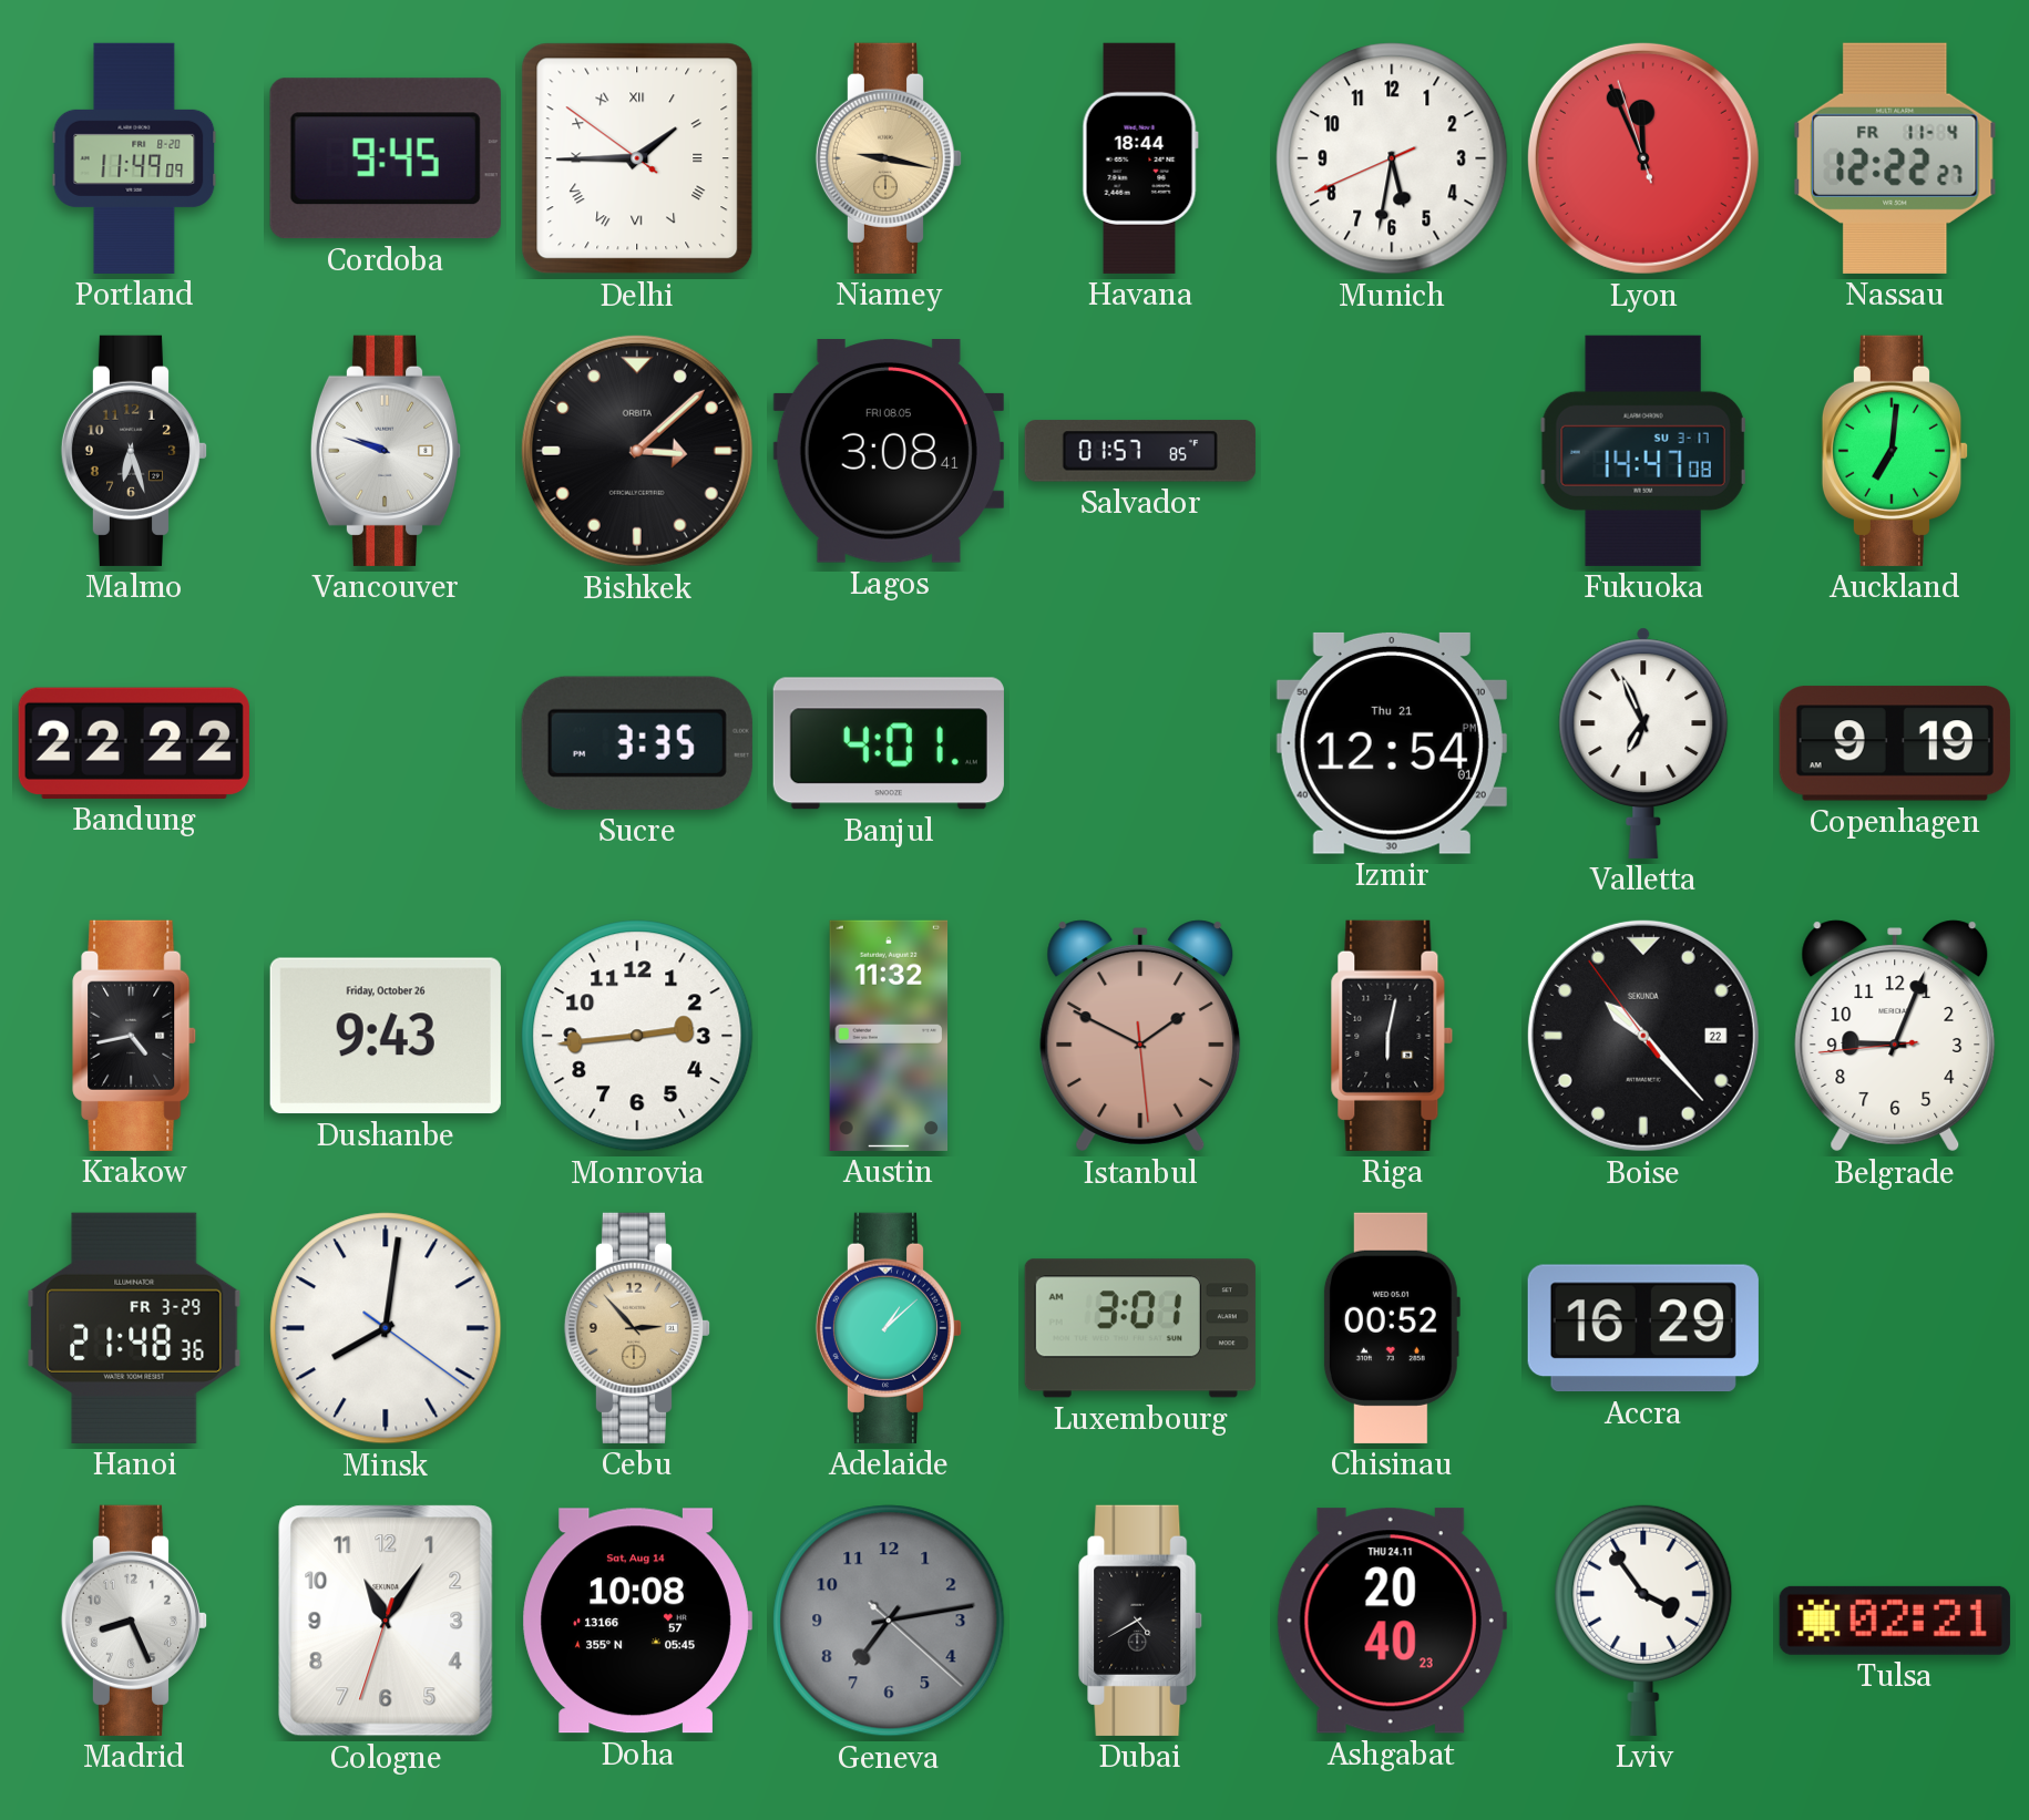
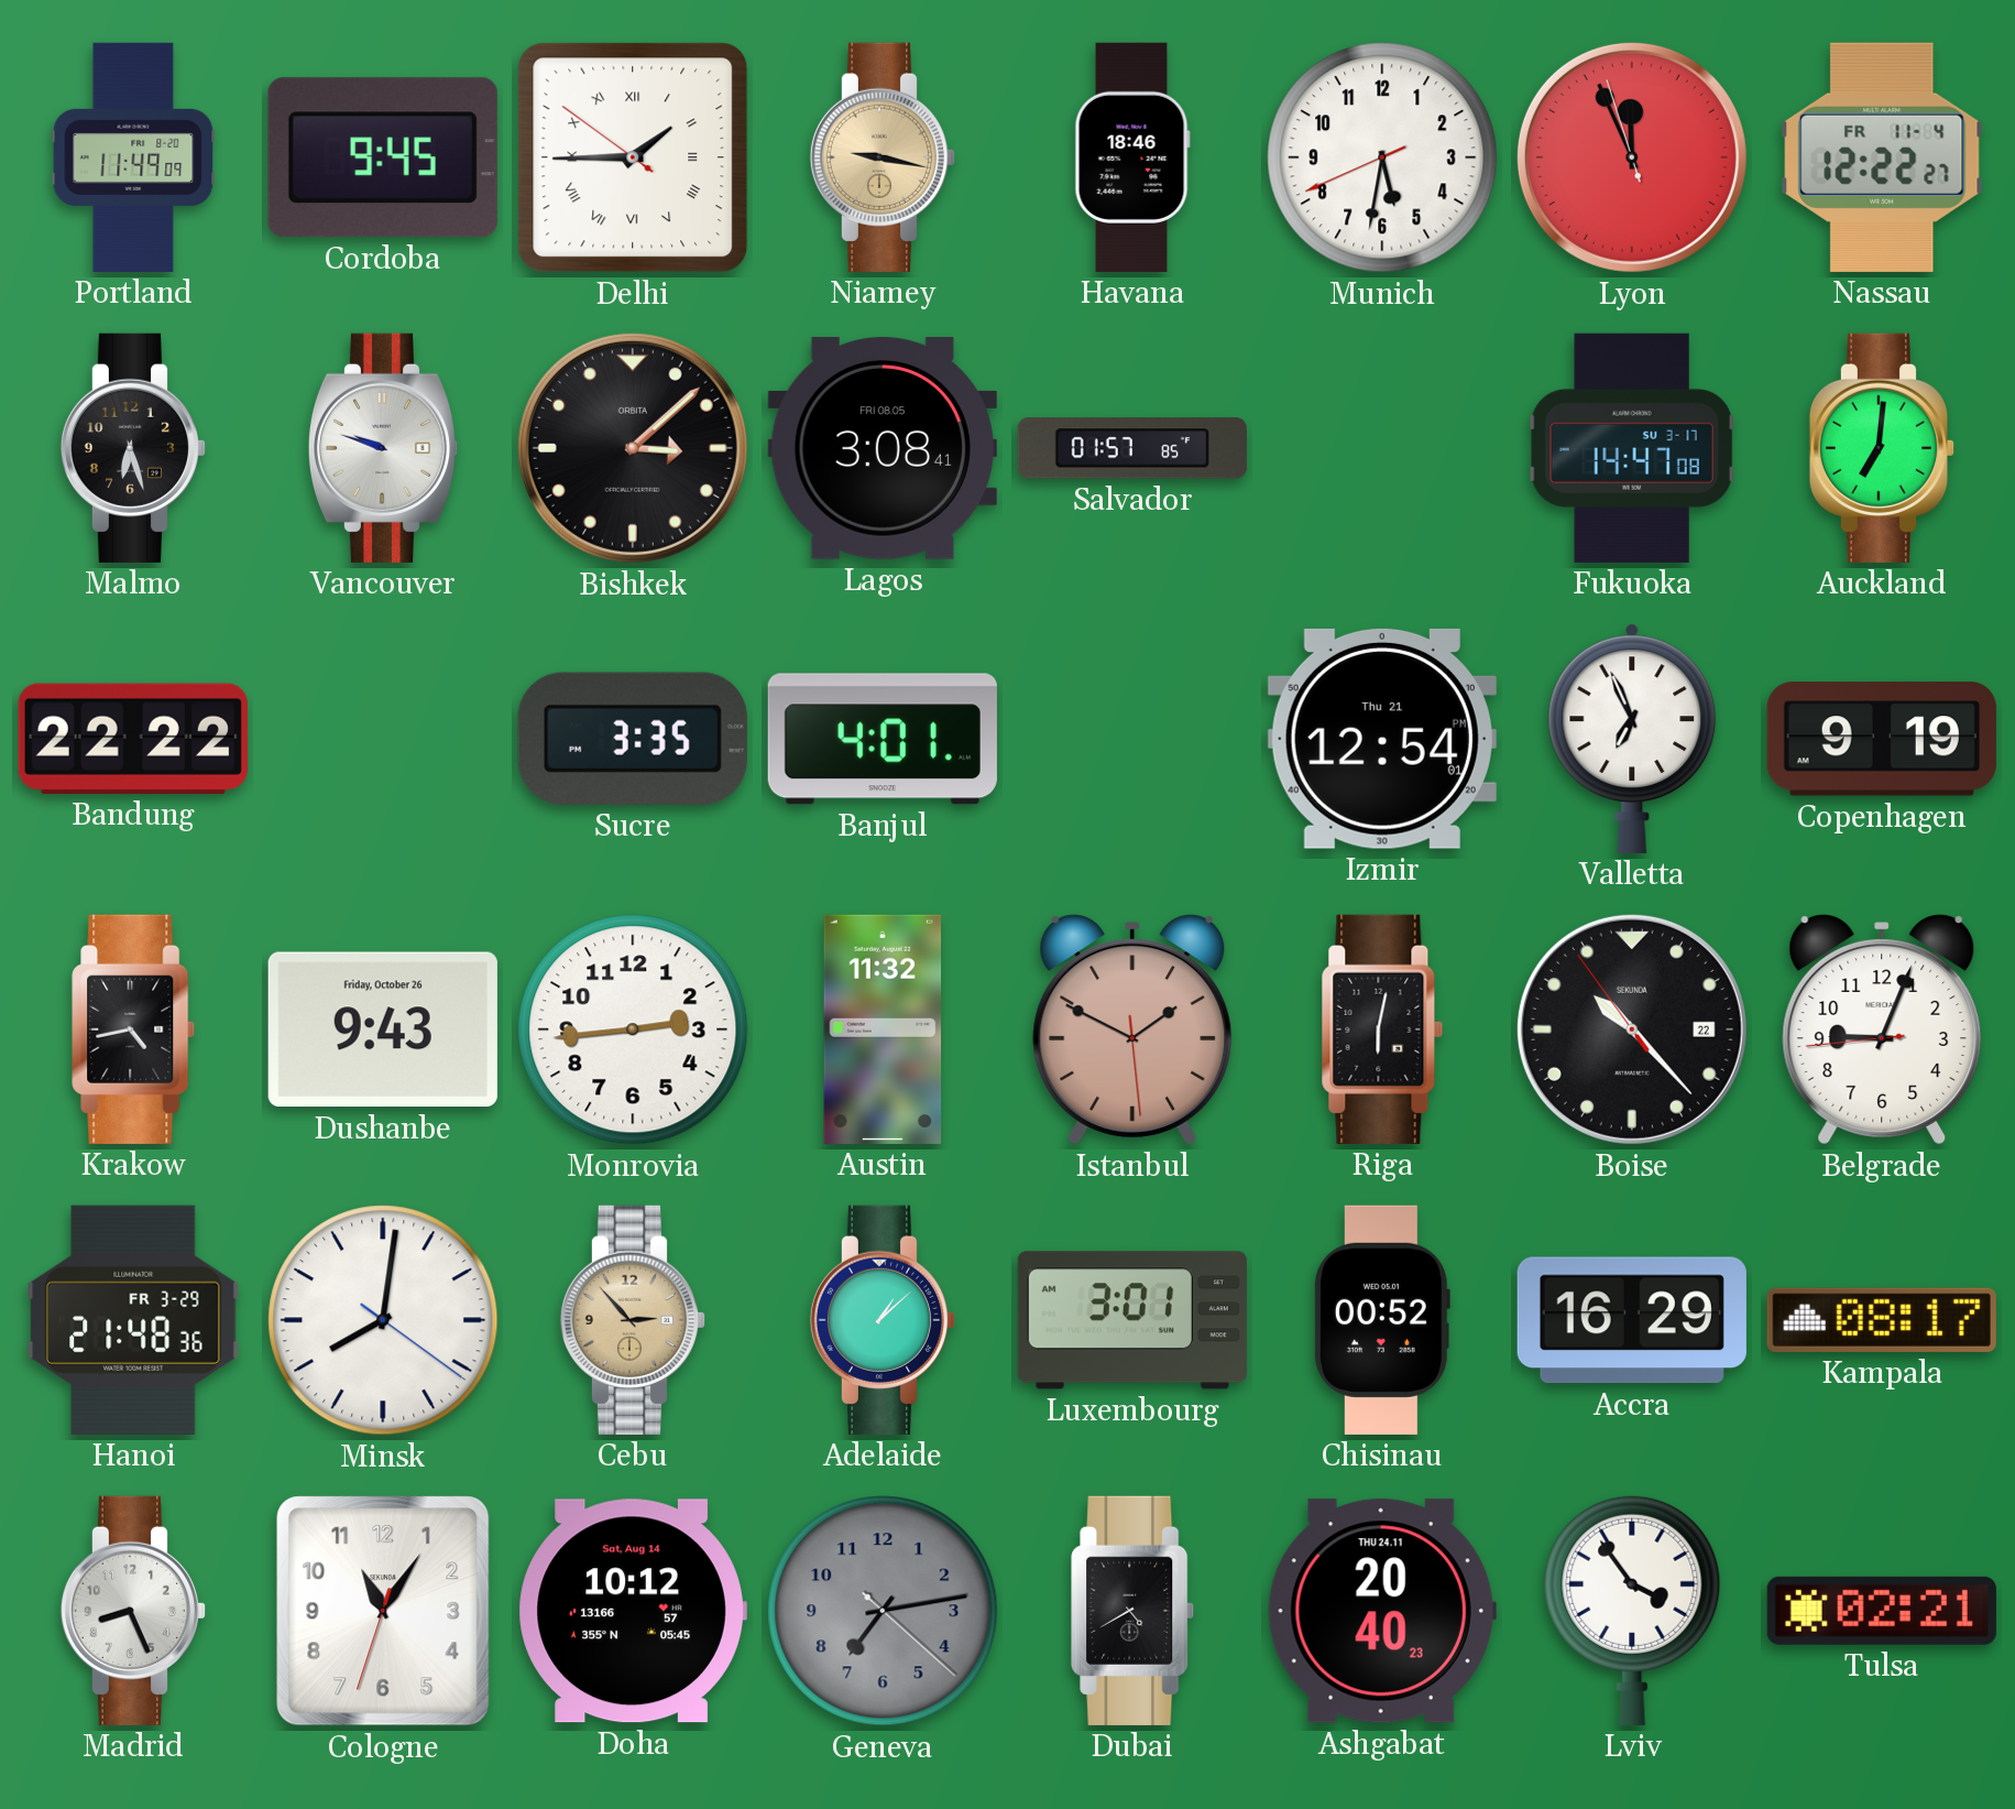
Havana: 18:44 -> 18:46
Kampala: none -> 08:17
Doha: 10:08 -> 10:12
